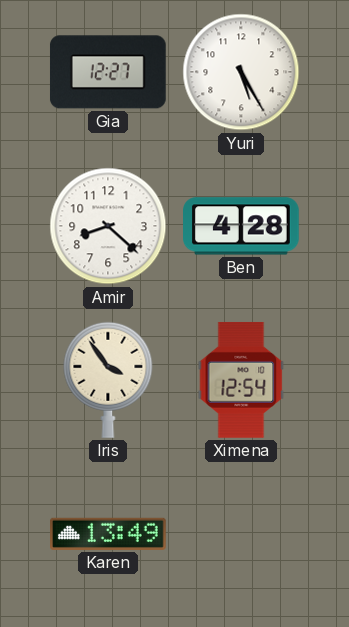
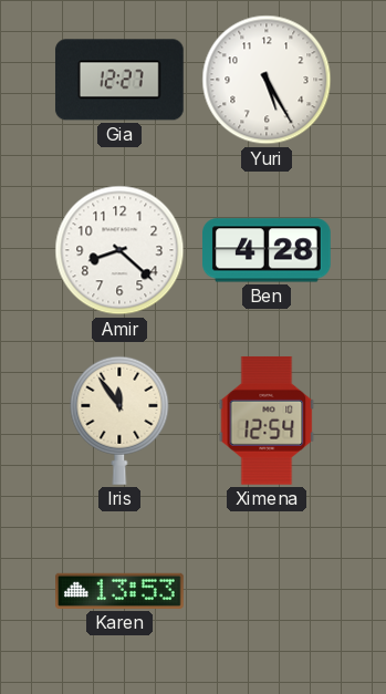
Iris: 3:54 -> 11:54
Karen: 13:49 -> 13:53
